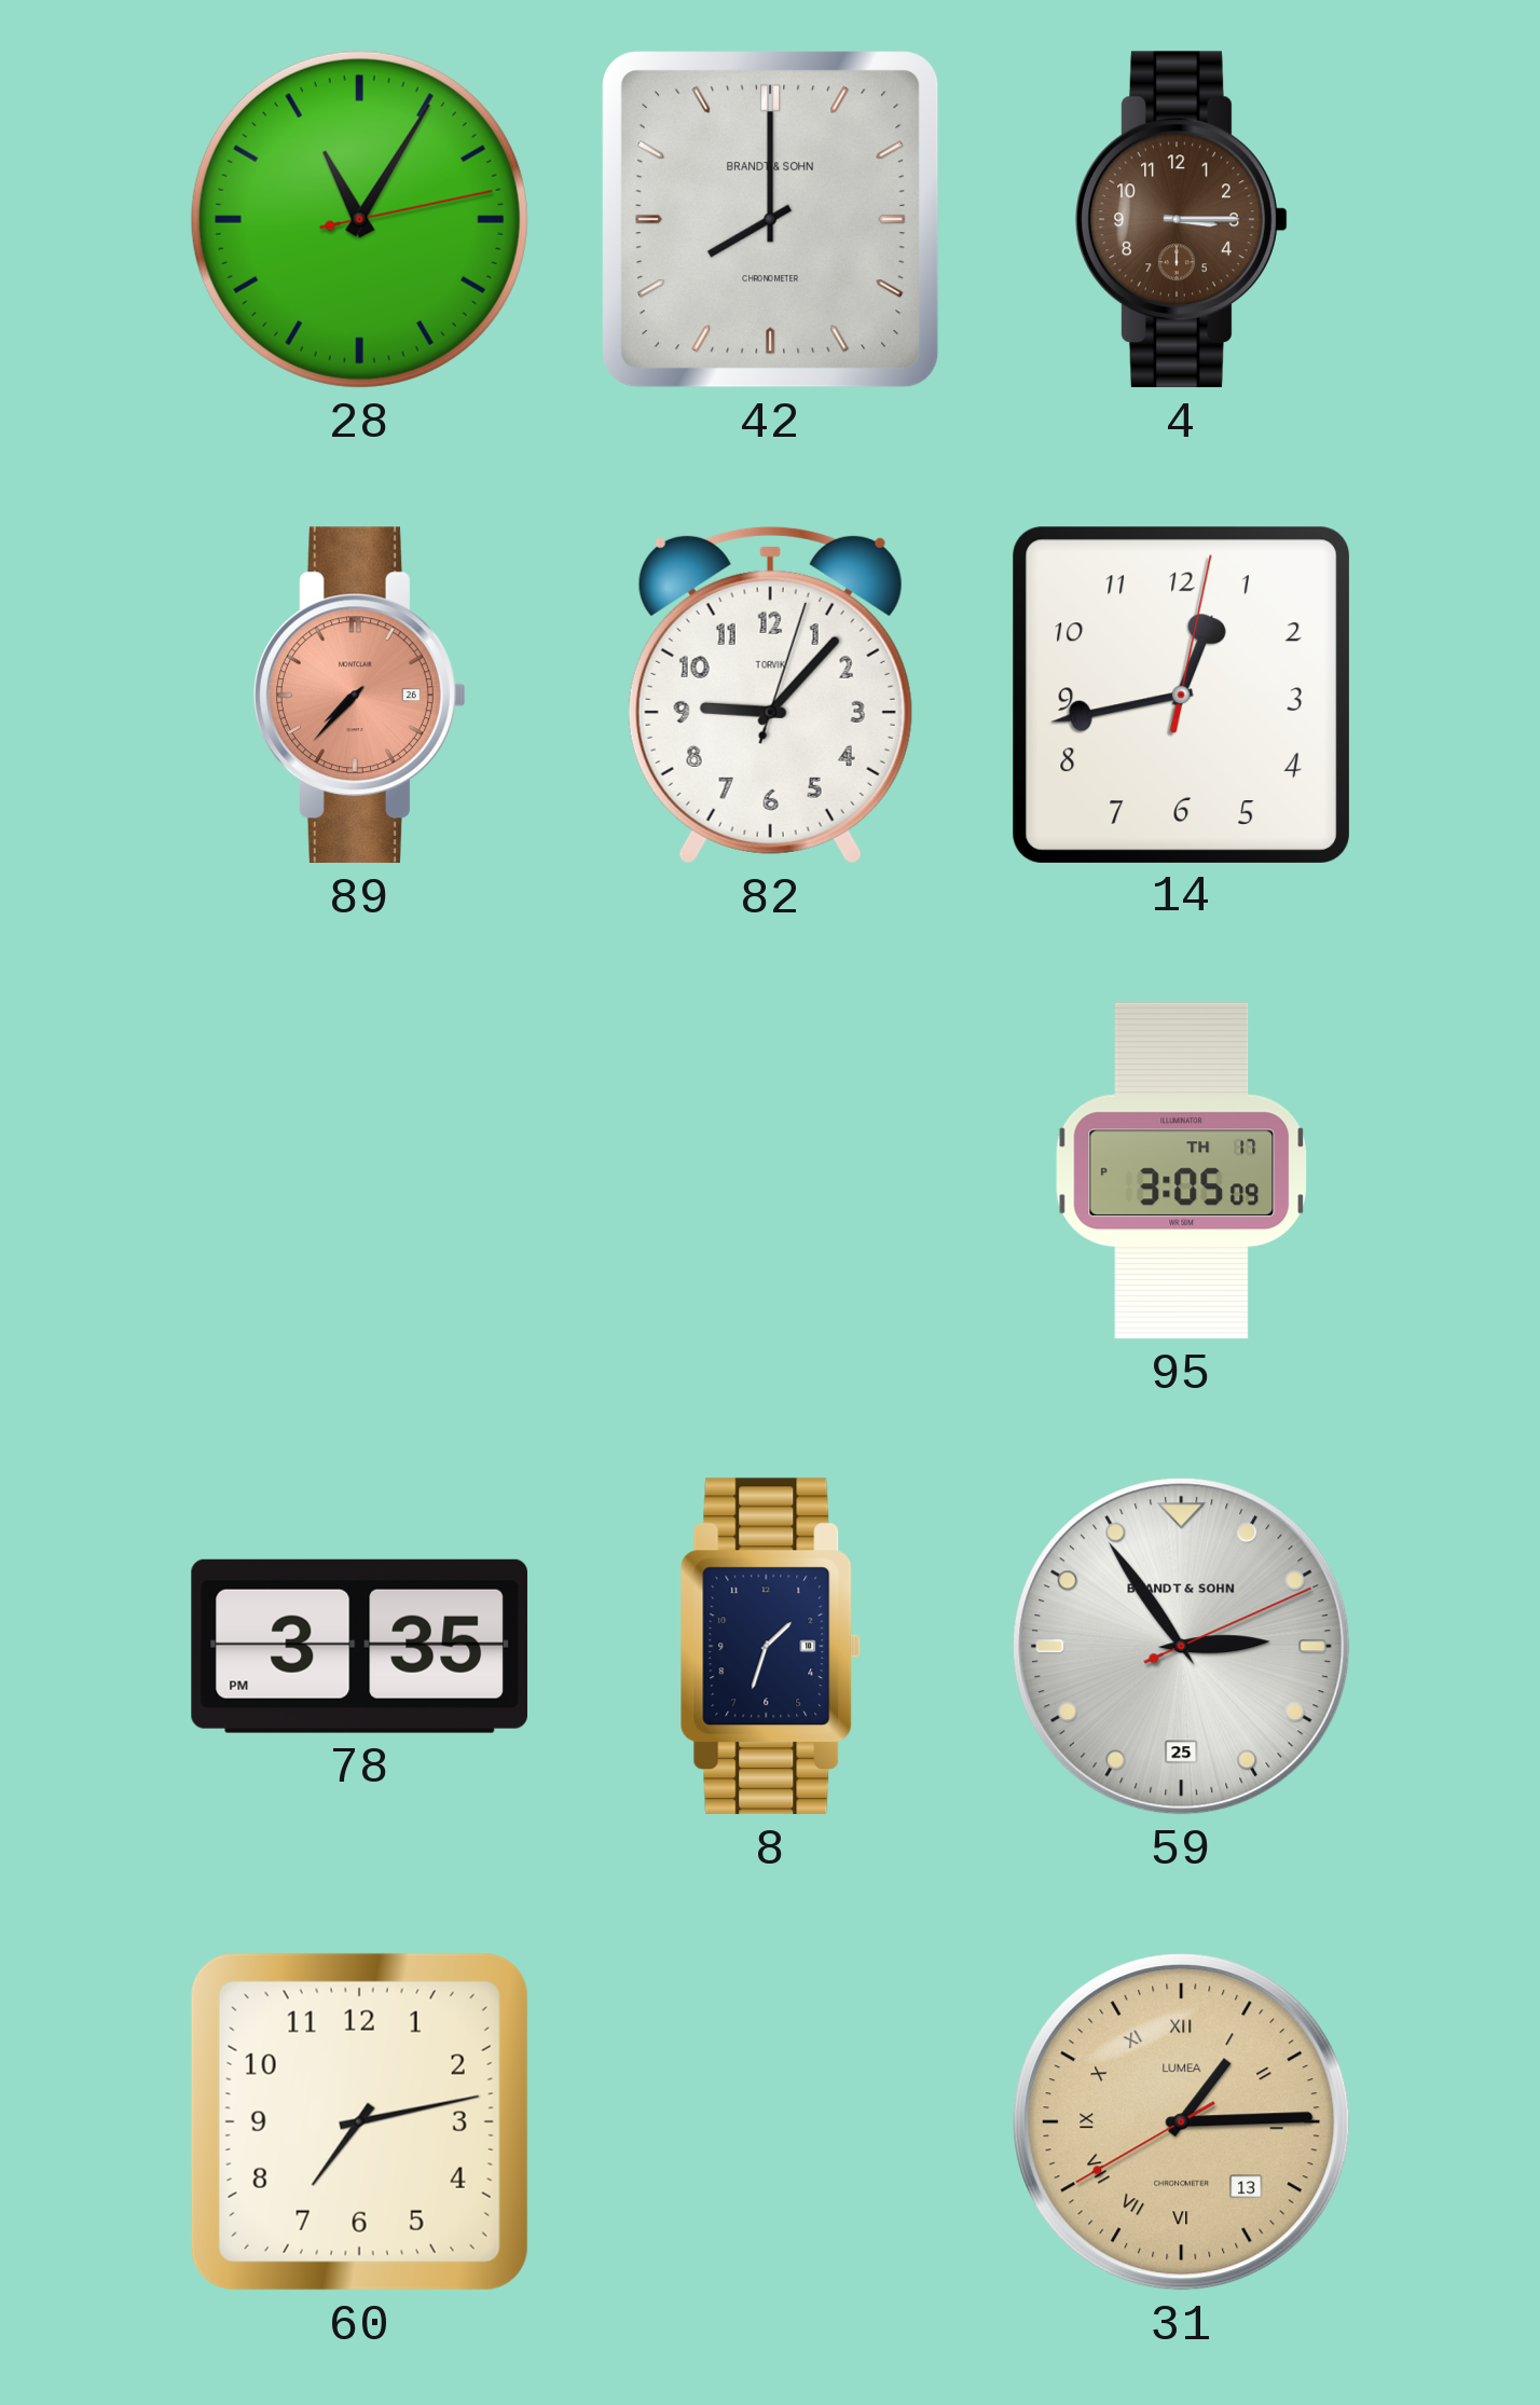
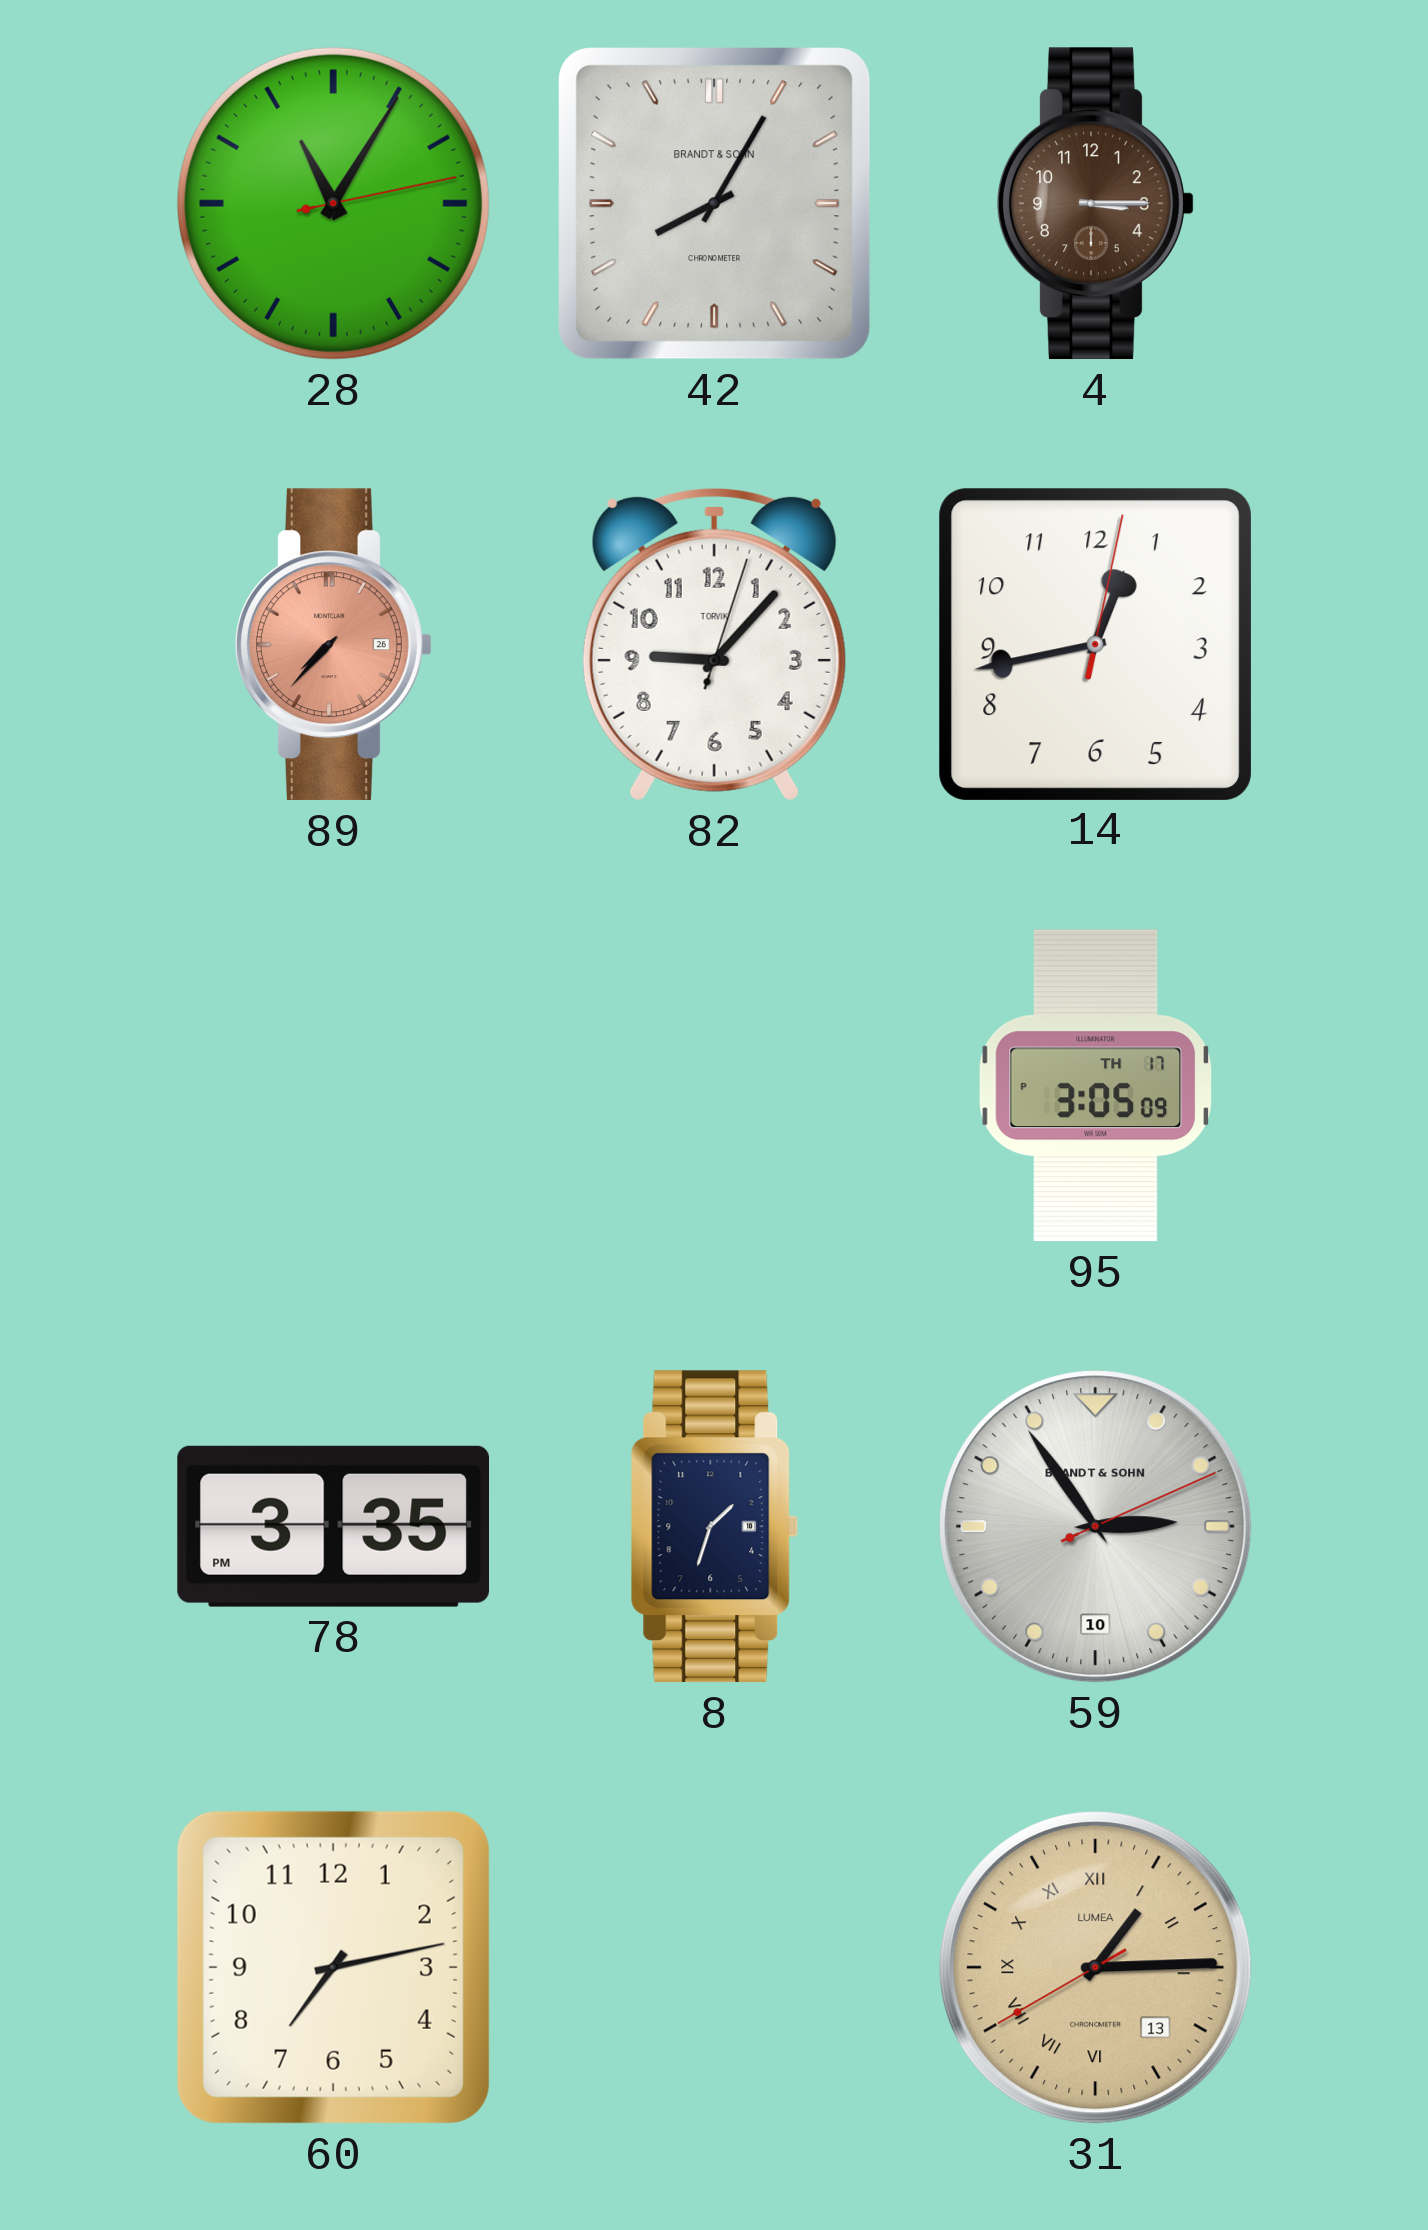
42: 8:00 -> 8:05
59 date: 25 -> 10
